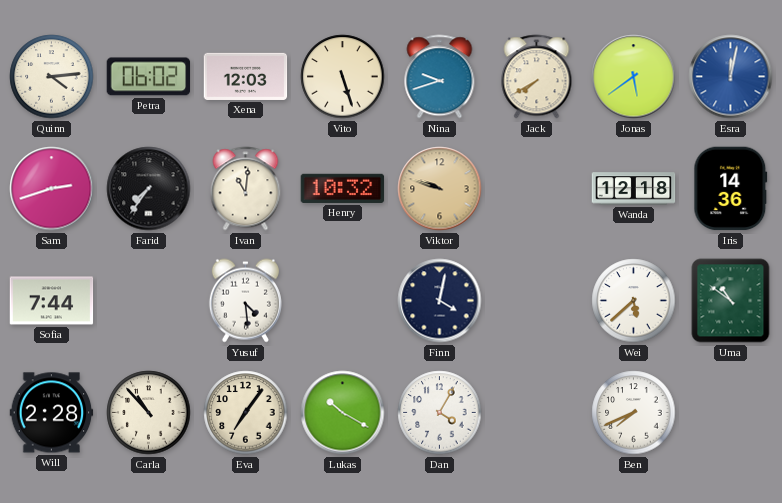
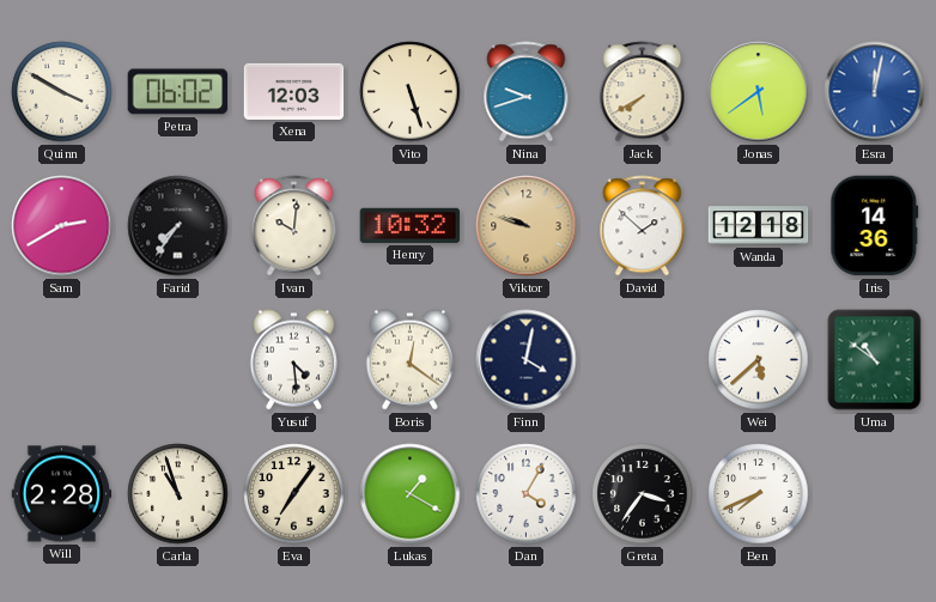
Quinn: 4:14 -> 3:50
Sam: 2:42 -> 2:40
Ivan: 11:01 -> 10:01
David: none -> 1:52
Sofia: 7:44 -> none
Boris: none -> 12:21
Carla: 10:53 -> 10:57
Lukas: 10:20 -> 1:20
Greta: none -> 3:36
